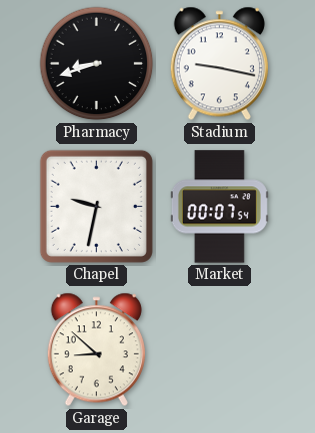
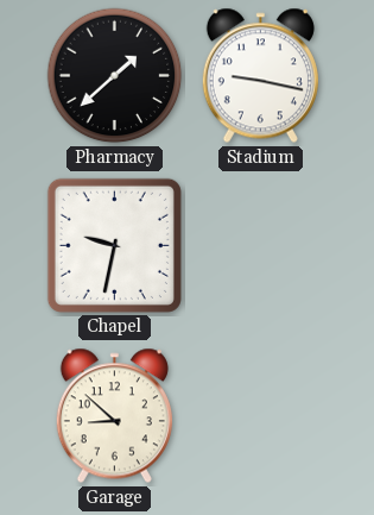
Pharmacy: 8:42 -> 1:38
Market: 00:07 -> none
